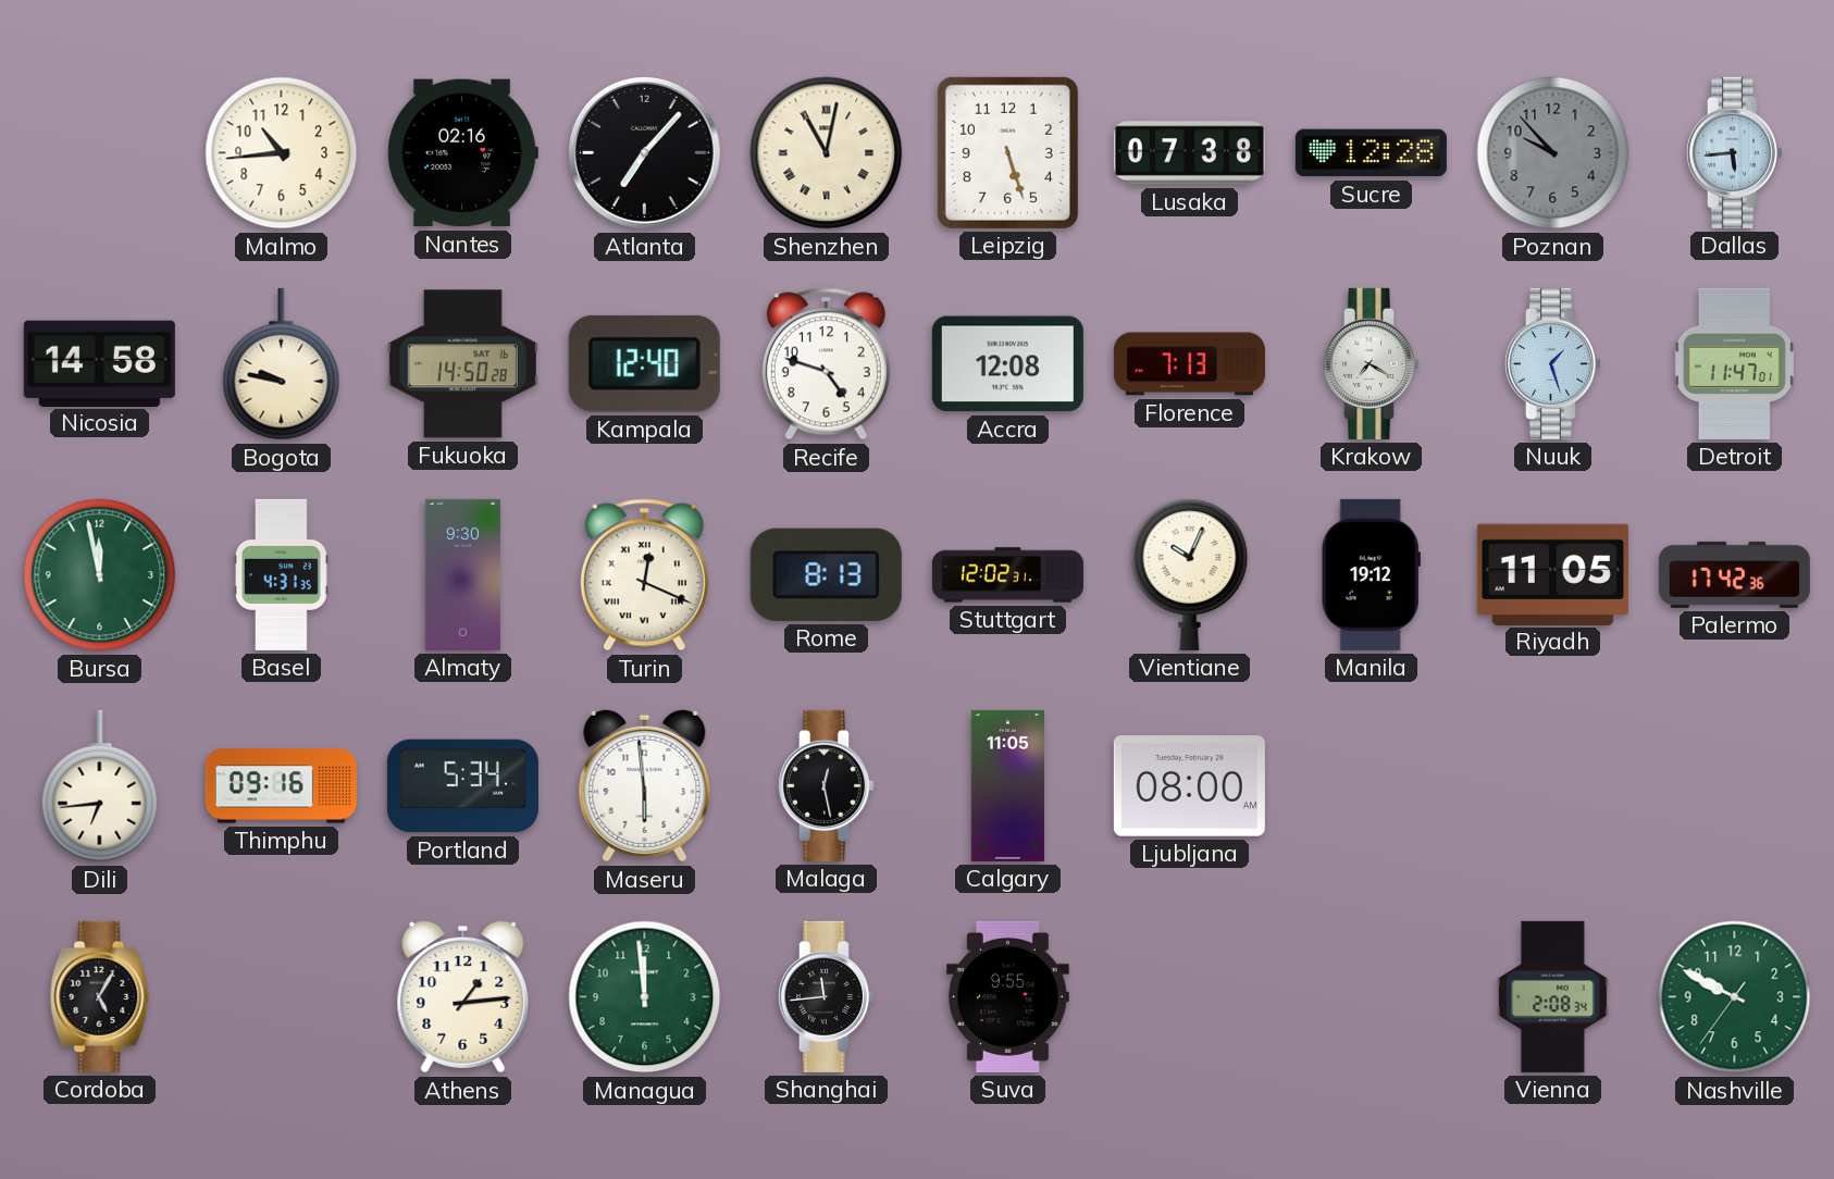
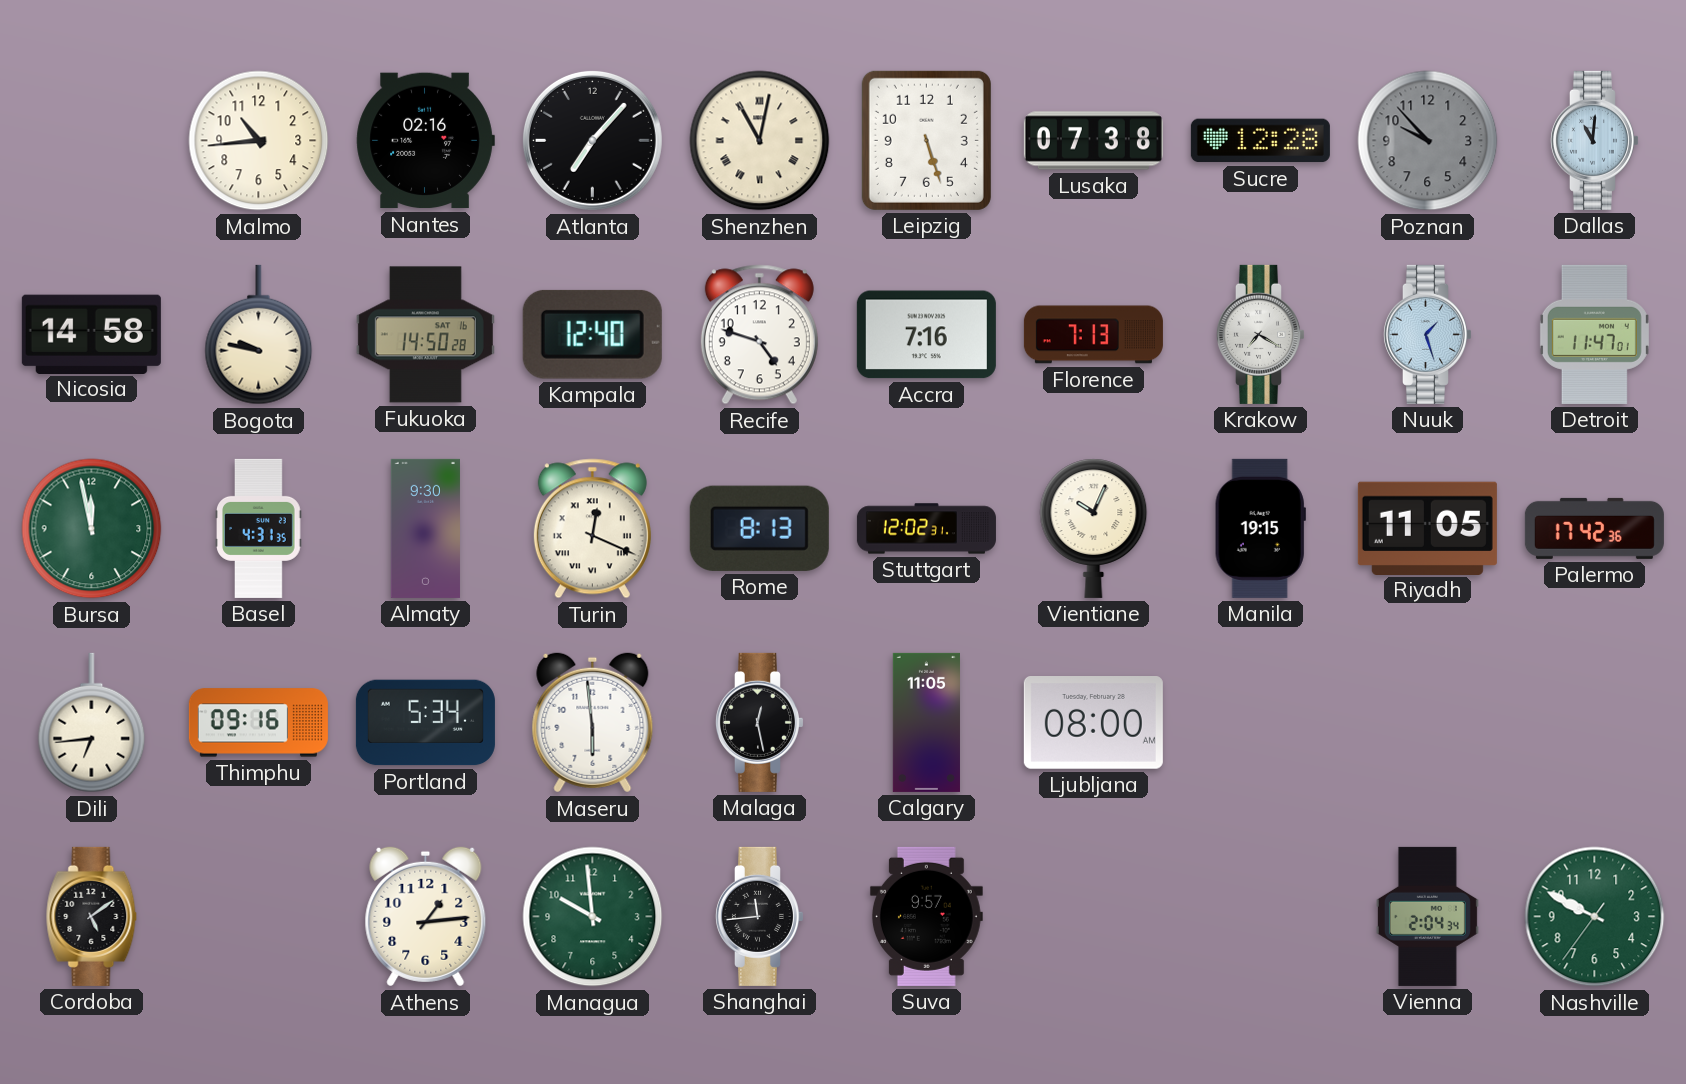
Dallas: 5:44 -> 11:01
Accra: 12:08 -> 7:16
Manila: 19:12 -> 19:15
Cordoba: 5:05 -> 5:09
Managua: 11:59 -> 9:59
Suva: 9:55 -> 9:57
Vienna: 2:08 -> 2:04
